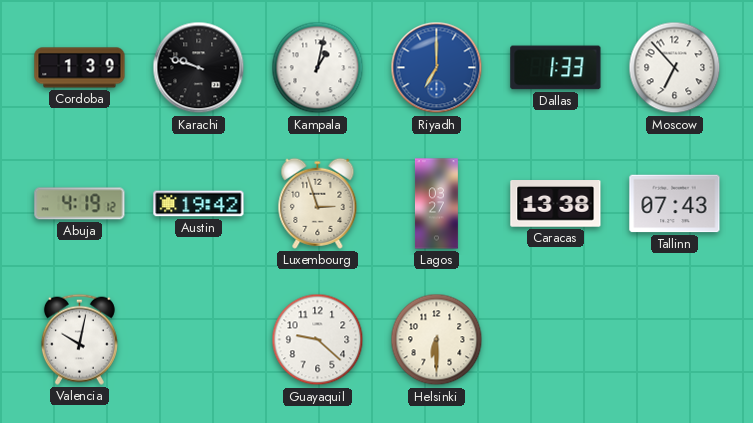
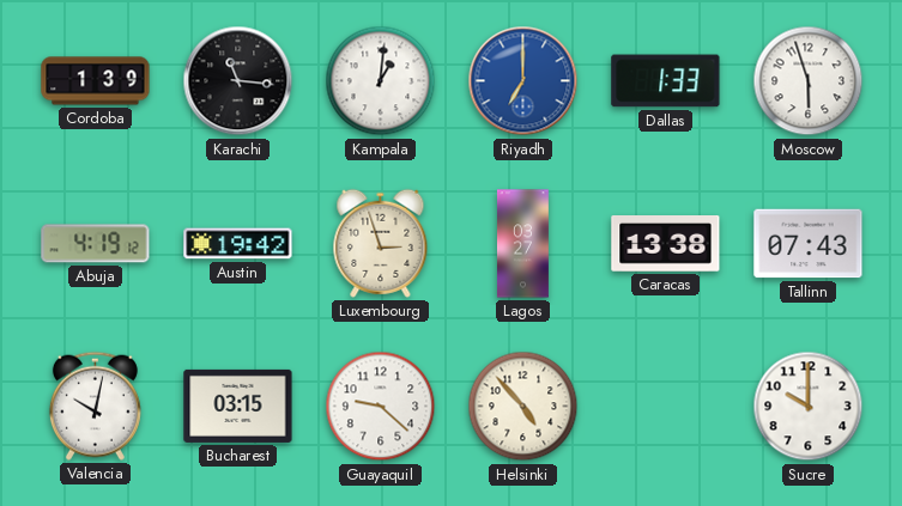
Karachi: 9:48 -> 11:16
Kampala: 1:02 -> 1:01
Moscow: 6:53 -> 5:57
Bucharest: none -> 03:15
Helsinki: 6:30 -> 4:53
Sucre: none -> 10:00
